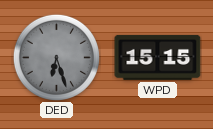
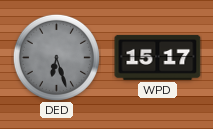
WPD: 15:15 -> 15:17
